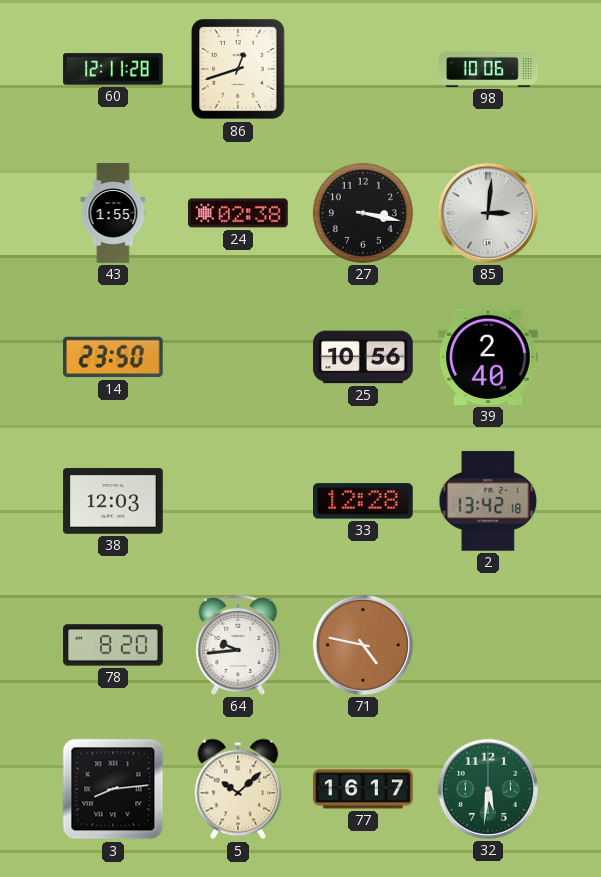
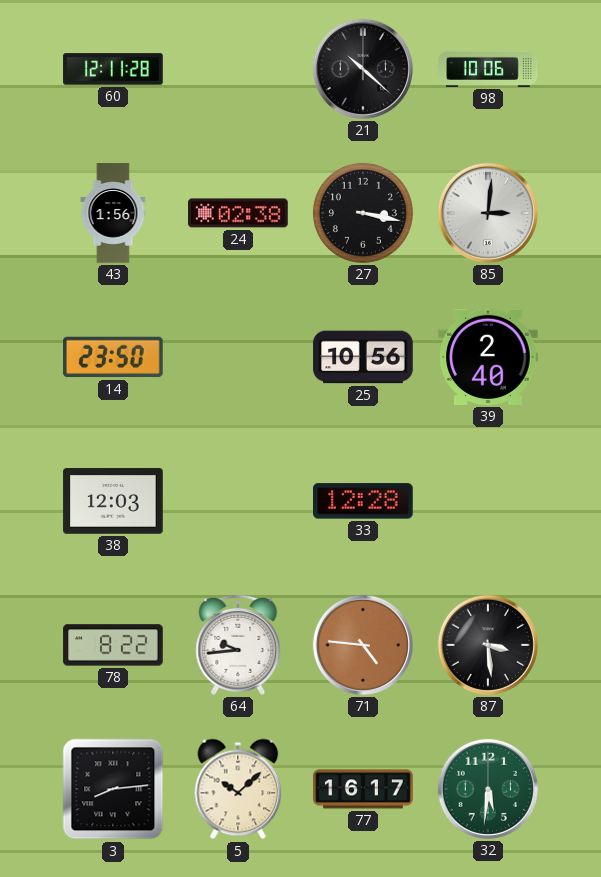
86: 12:42 -> none
21: none -> 10:22
43: 1:55 -> 1:56
2: 13:42 -> none
78: 8:20 -> 8:22
71: 4:47 -> 4:46
87: none -> 3:29
